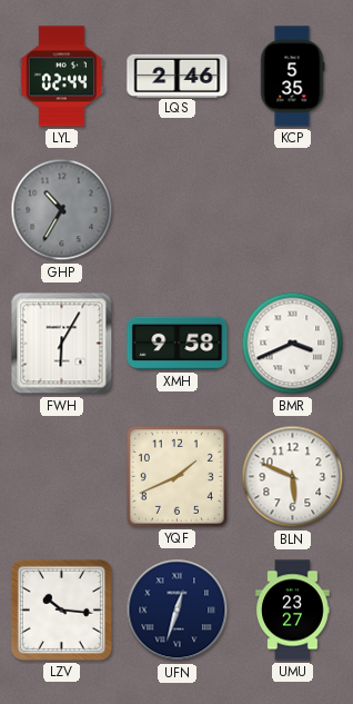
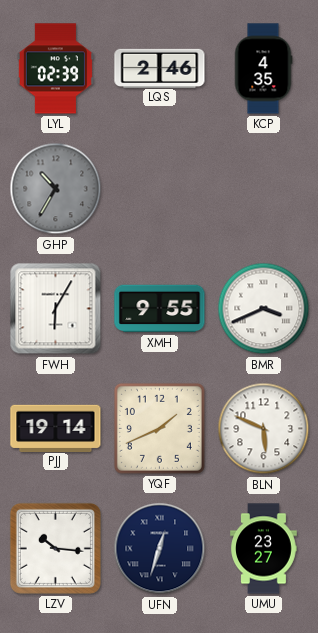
LYL: 02:44 -> 02:39
KCP: 5:35 -> 4:35
XMH: 9:58 -> 9:55
PJJ: none -> 19:14
